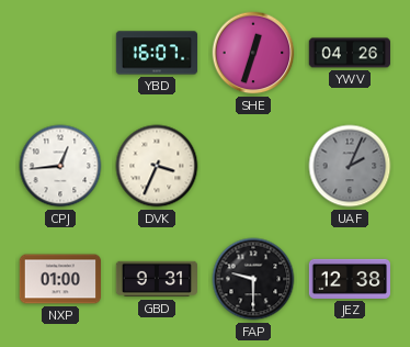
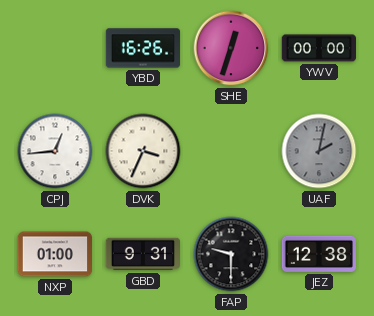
YBD: 16:07 -> 16:26
YWV: 04:26 -> 00:00
UAF: 2:04 -> 2:02
